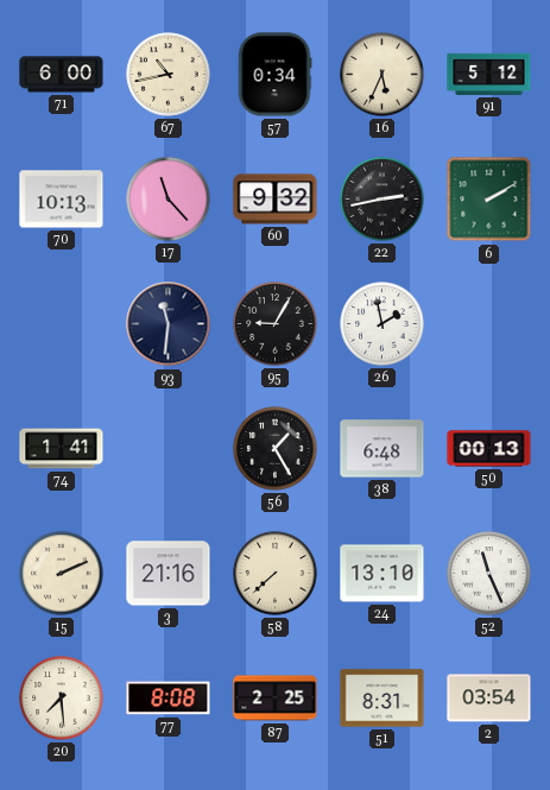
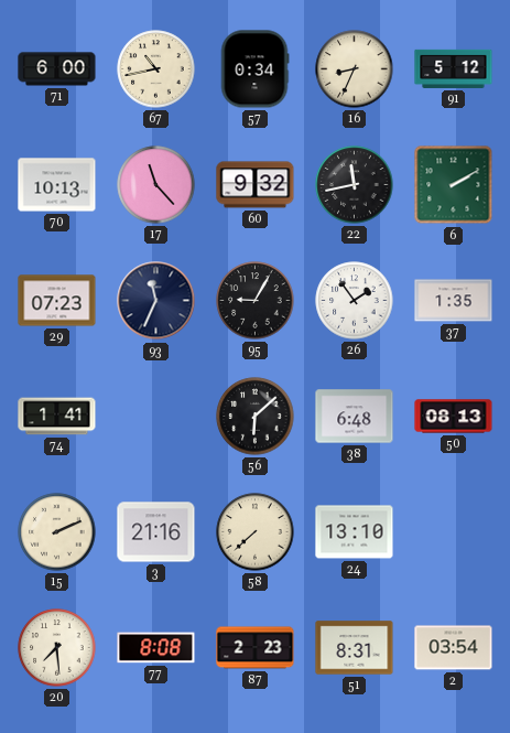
16: 5:34 -> 8:34
22: 2:43 -> 11:43
29: none -> 07:23
93: 11:31 -> 11:34
26: 1:58 -> 1:54
37: none -> 1:35
56: 1:25 -> 6:08
50: 00:13 -> 08:13
52: 11:26 -> none
87: 2:25 -> 2:23
